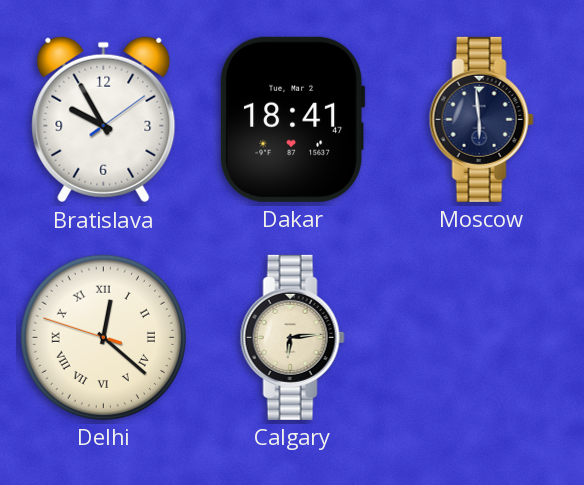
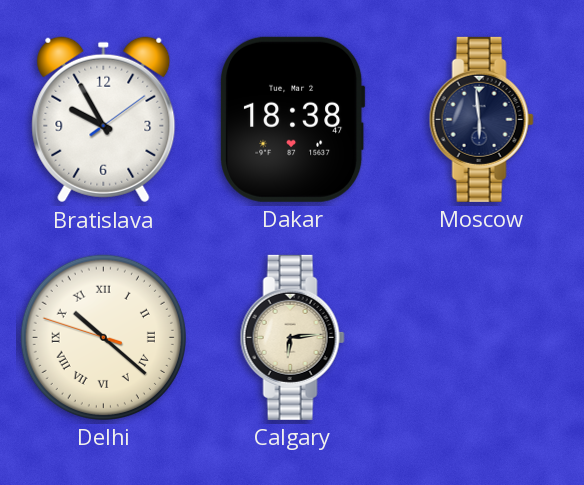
Dakar: 18:41 -> 18:38
Delhi: 12:21 -> 10:21
